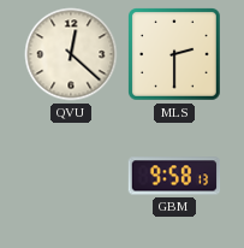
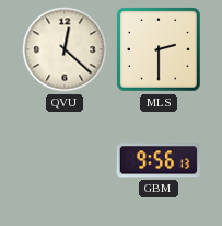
GBM: 9:58 -> 9:56
